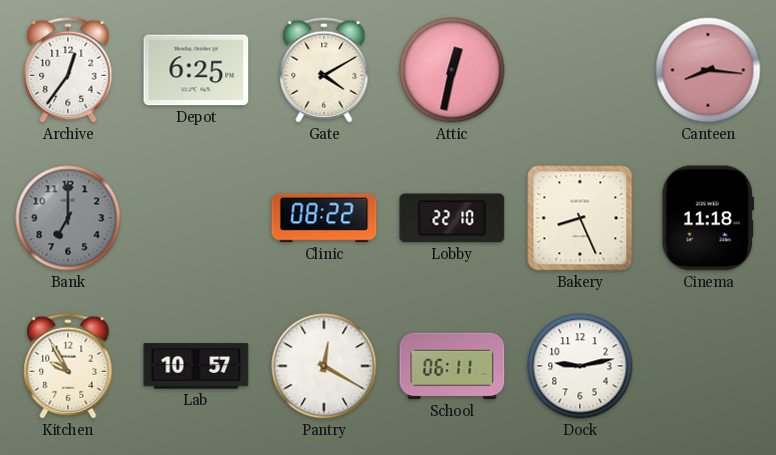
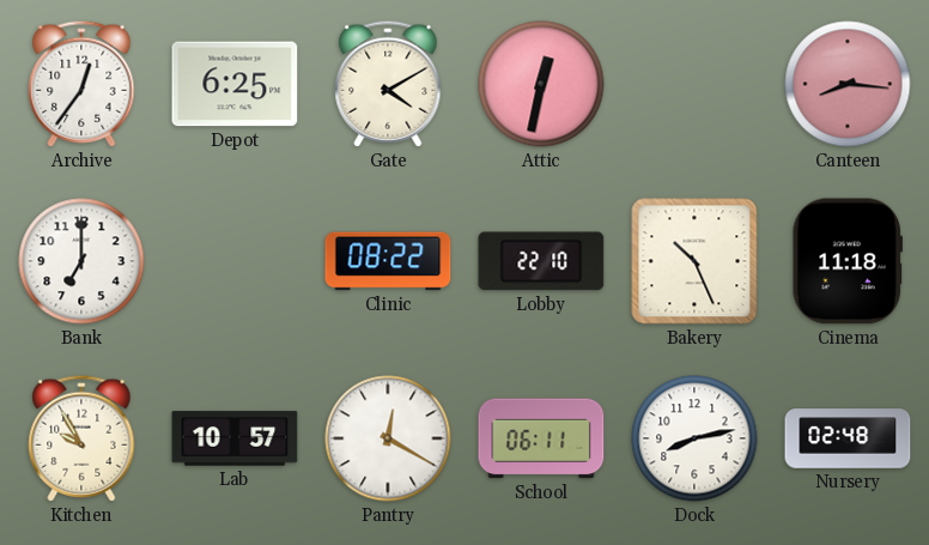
Bank dial: grey -> white
Bakery: 8:26 -> 10:26
Dock: 9:13 -> 8:13
Nursery: none -> 02:48
